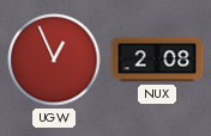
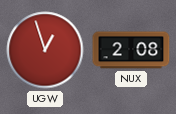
UGW: 12:56 -> 12:57
